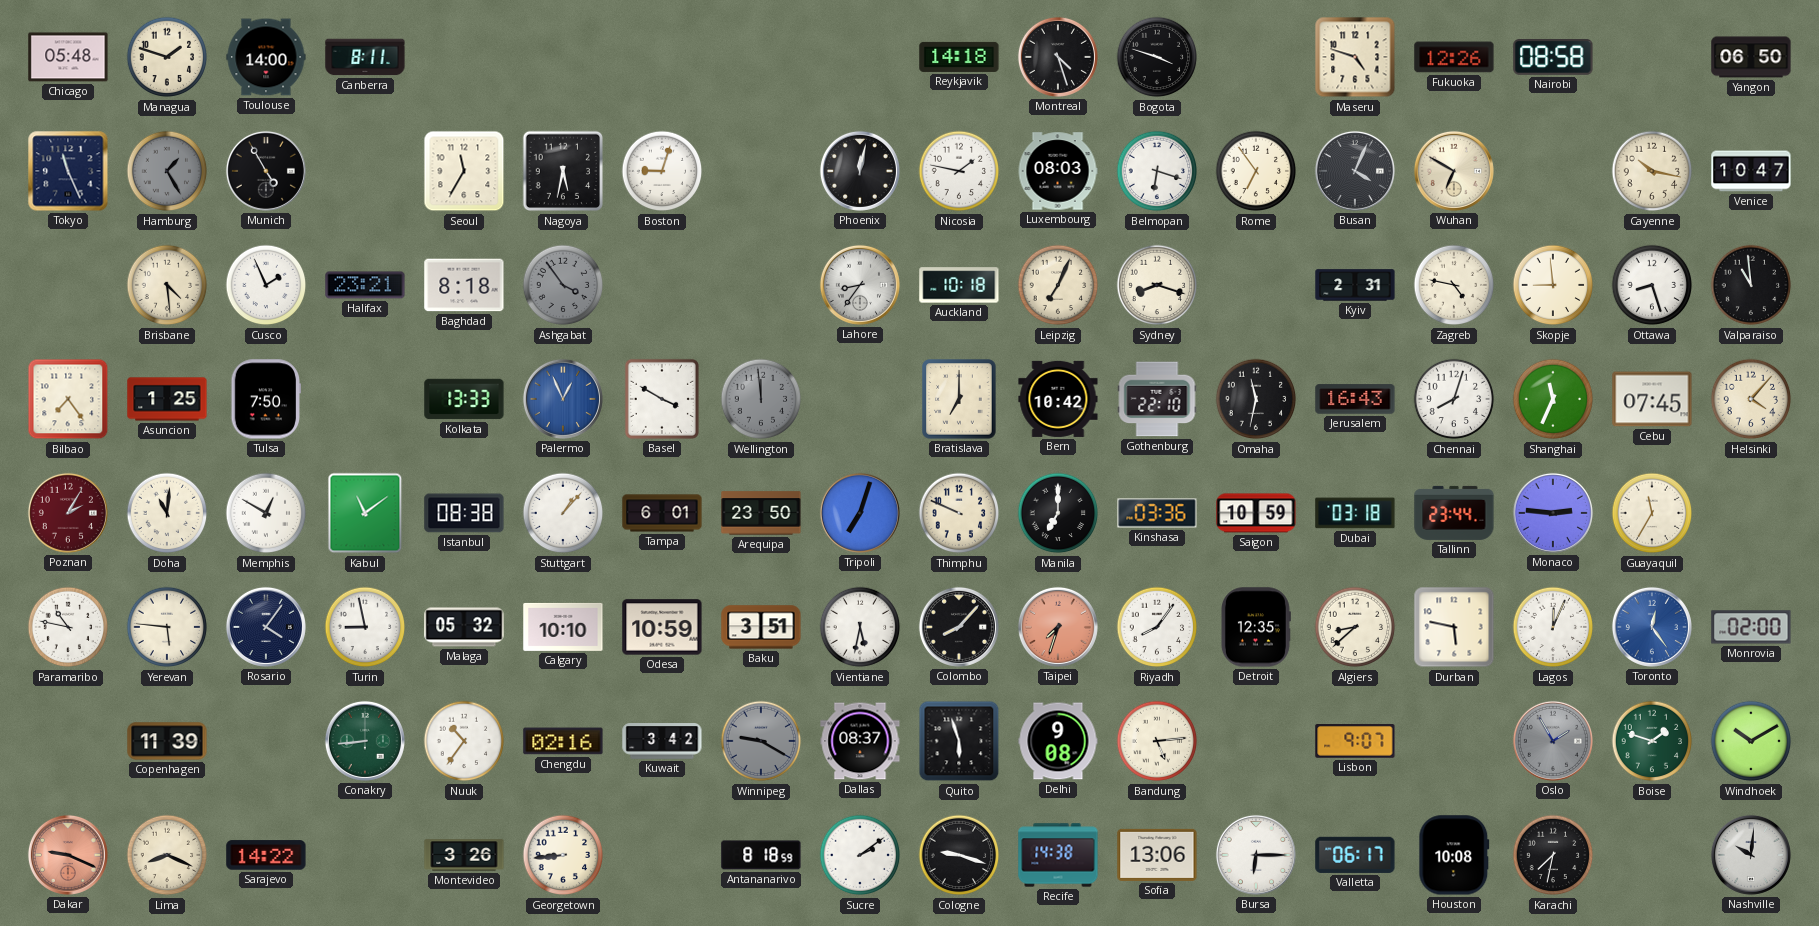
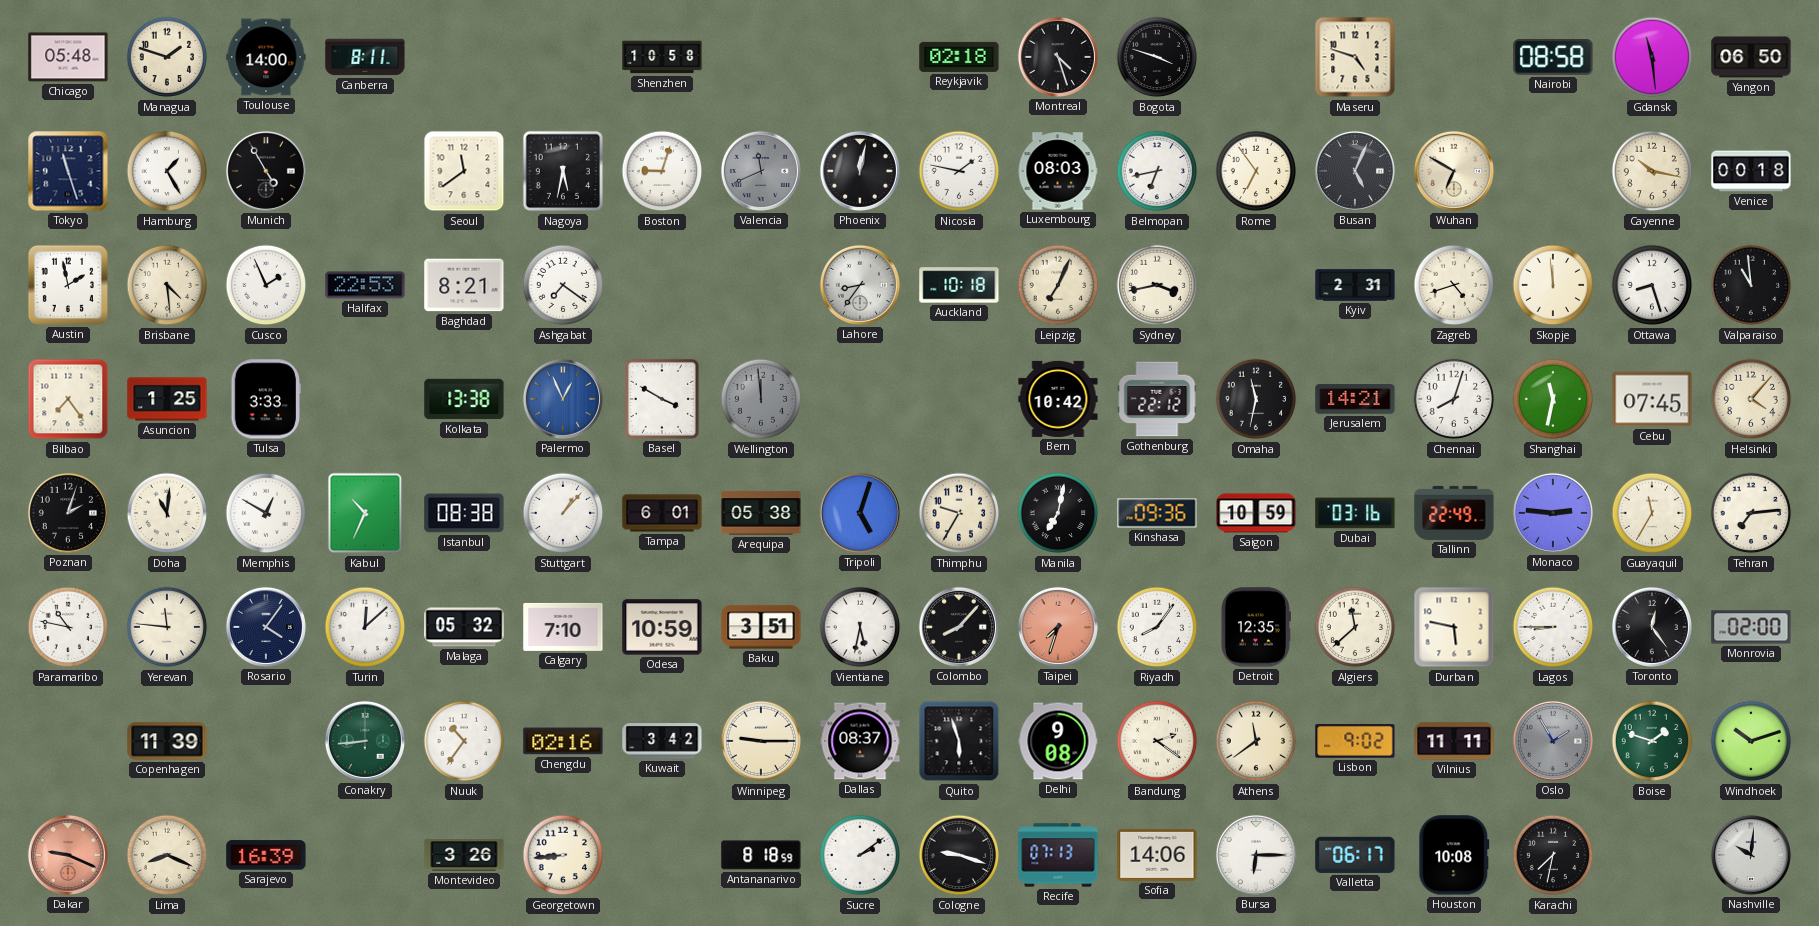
Shenzhen: none -> 10:58
Reykjavik: 14:18 -> 02:18
Fukuoka: 12:26 -> none
Gdansk: none -> 11:29
Tokyo: 11:26 -> 11:27
Hamburg dial: grey -> white
Seoul: 11:35 -> 11:39
Valencia: none -> 11:41
Belmopan: 6:18 -> 6:43
Busan: 4:04 -> 5:04
Venice: 10:47 -> 00:18
Austin: none -> 1:58
Halifax: 23:21 -> 22:53
Baghdad: 8:18 -> 8:21
Ashgabat: 3:54 -> 7:21
Ashgabat dial: grey -> white
Sydney: 8:18 -> 3:43
Zagreb: 4:47 -> 4:42
Skopje: 8:59 -> 11:59
Tulsa: 7:50 -> 3:33
Kolkata: 13:33 -> 13:38
Bratislava: 7:00 -> none
Gothenburg: 22:10 -> 22:12
Jerusalem: 16:43 -> 14:21
Shanghai: 11:34 -> 11:32
Poznan: 2:05 -> 2:03
Poznan dial: burgundy -> black
Kabul: 11:09 -> 10:34
Arequipa: 23:50 -> 05:38
Tripoli: 7:03 -> 5:03
Thimphu: 9:49 -> 9:35
Manila: 7:00 -> 7:02
Kinshasa: 03:36 -> 09:36
Dubai: 03:18 -> 03:16
Tallinn: 23:44 -> 22:49
Tehran: none -> 7:14
Yerevan: 5:46 -> 11:46
Turin: 8:58 -> 12:08
Calgary: 10:10 -> 7:10
Algiers: 8:38 -> 11:38
Lagos: 12:04 -> 8:45
Toronto dial: blue -> black
Winnipeg: 9:20 -> 9:15
Winnipeg dial: grey -> cream
Bandung: 5:14 -> 2:21
Athens: none -> 11:39
Lisbon: 9:07 -> 9:02
Vilnius: none -> 11:11
Windhoek: 10:10 -> 10:12
Sarajevo: 14:22 -> 16:39
Recife: 14:38 -> 07:13
Sofia: 13:06 -> 14:06
